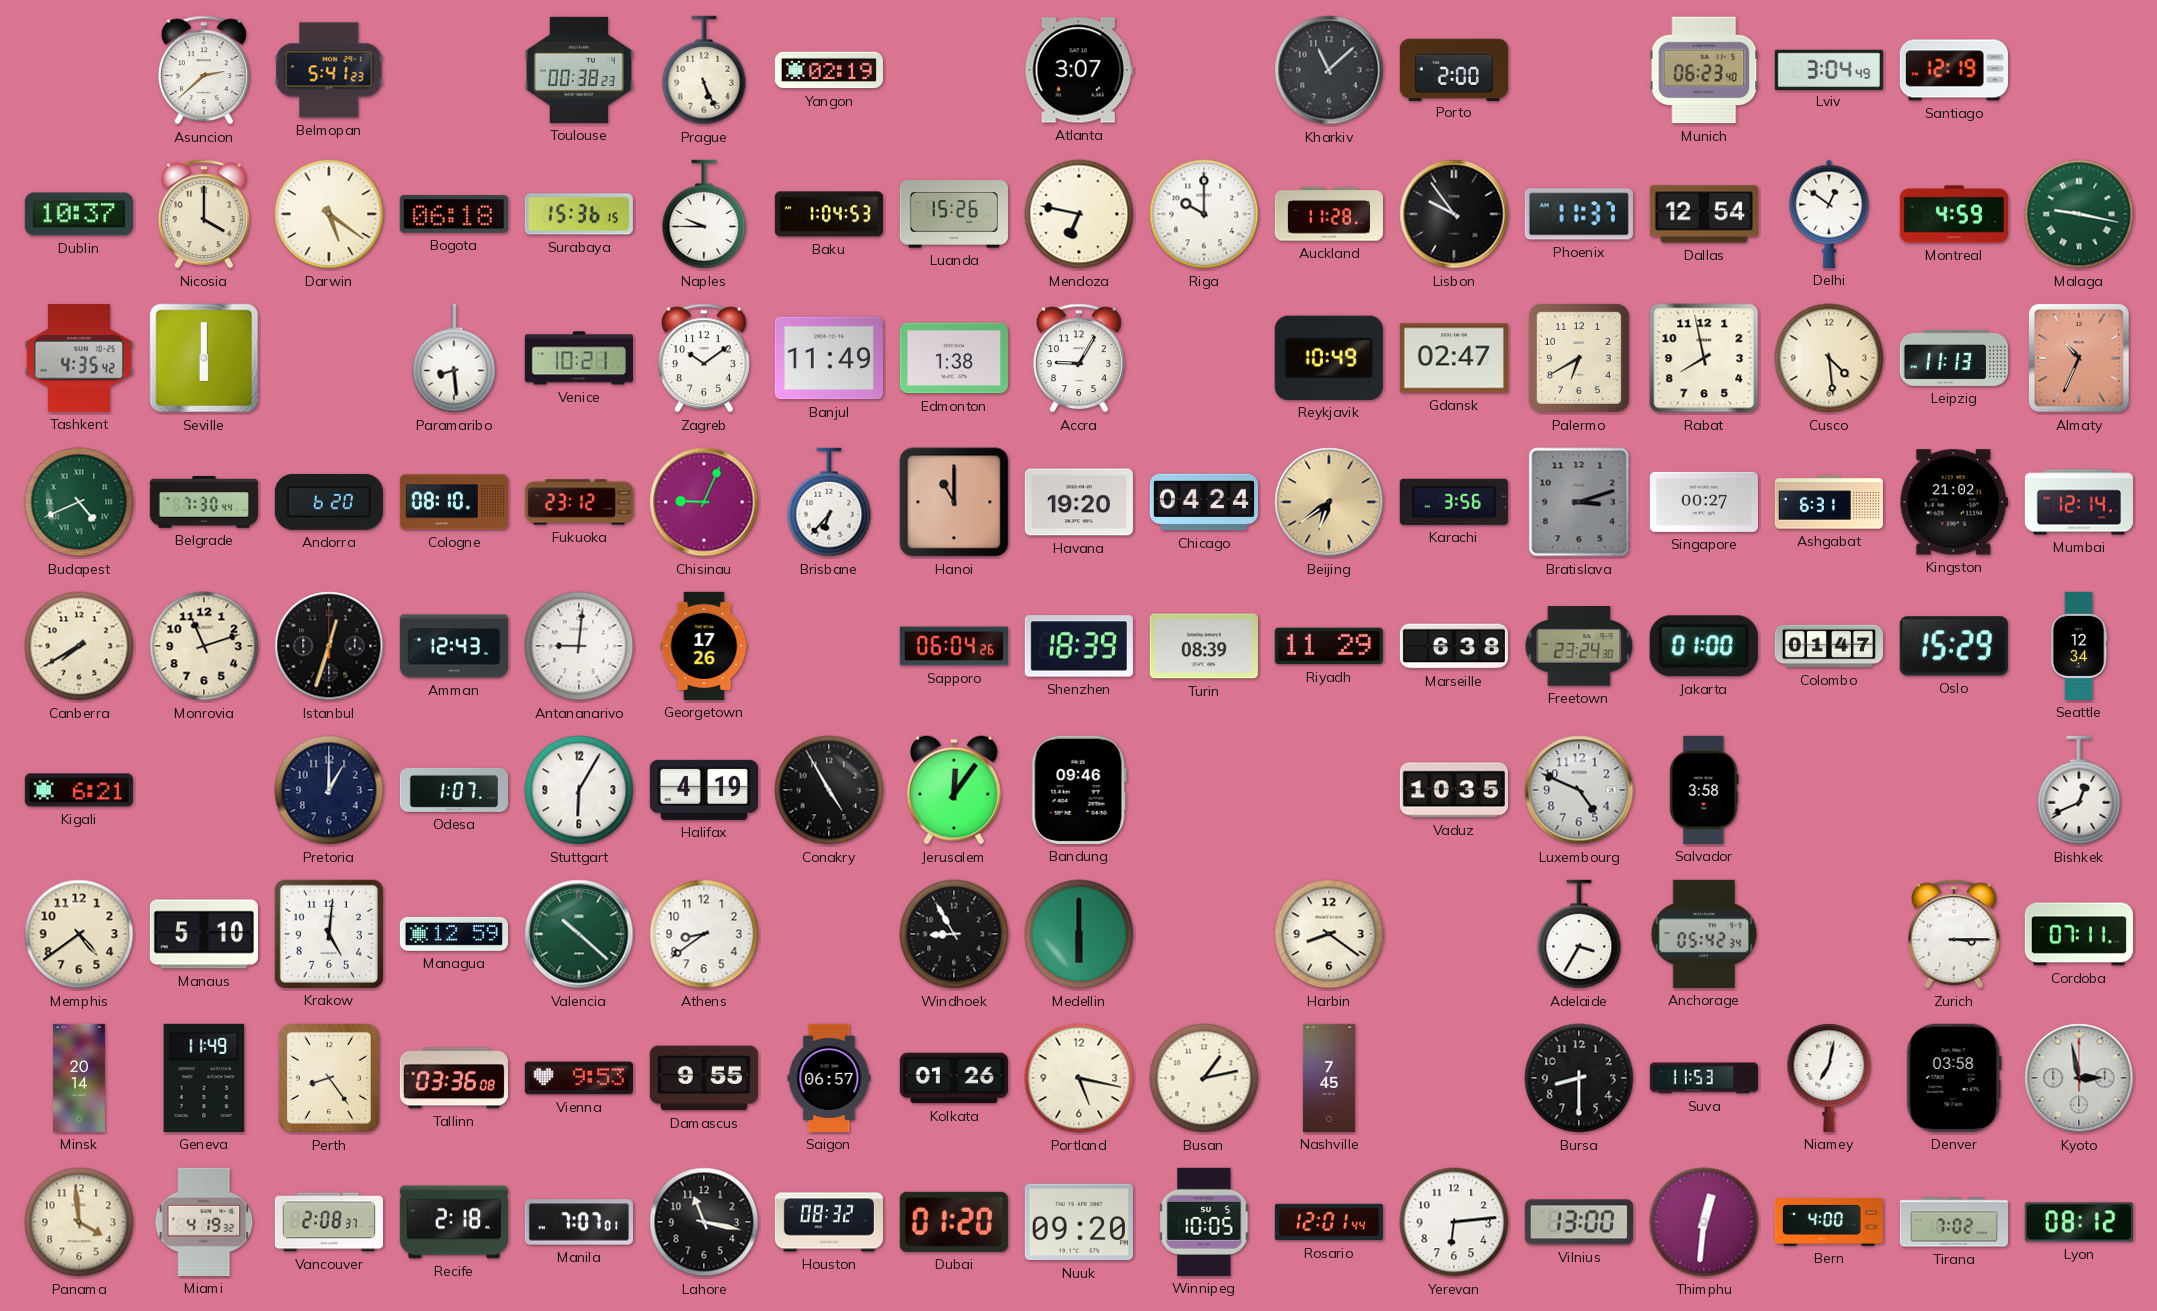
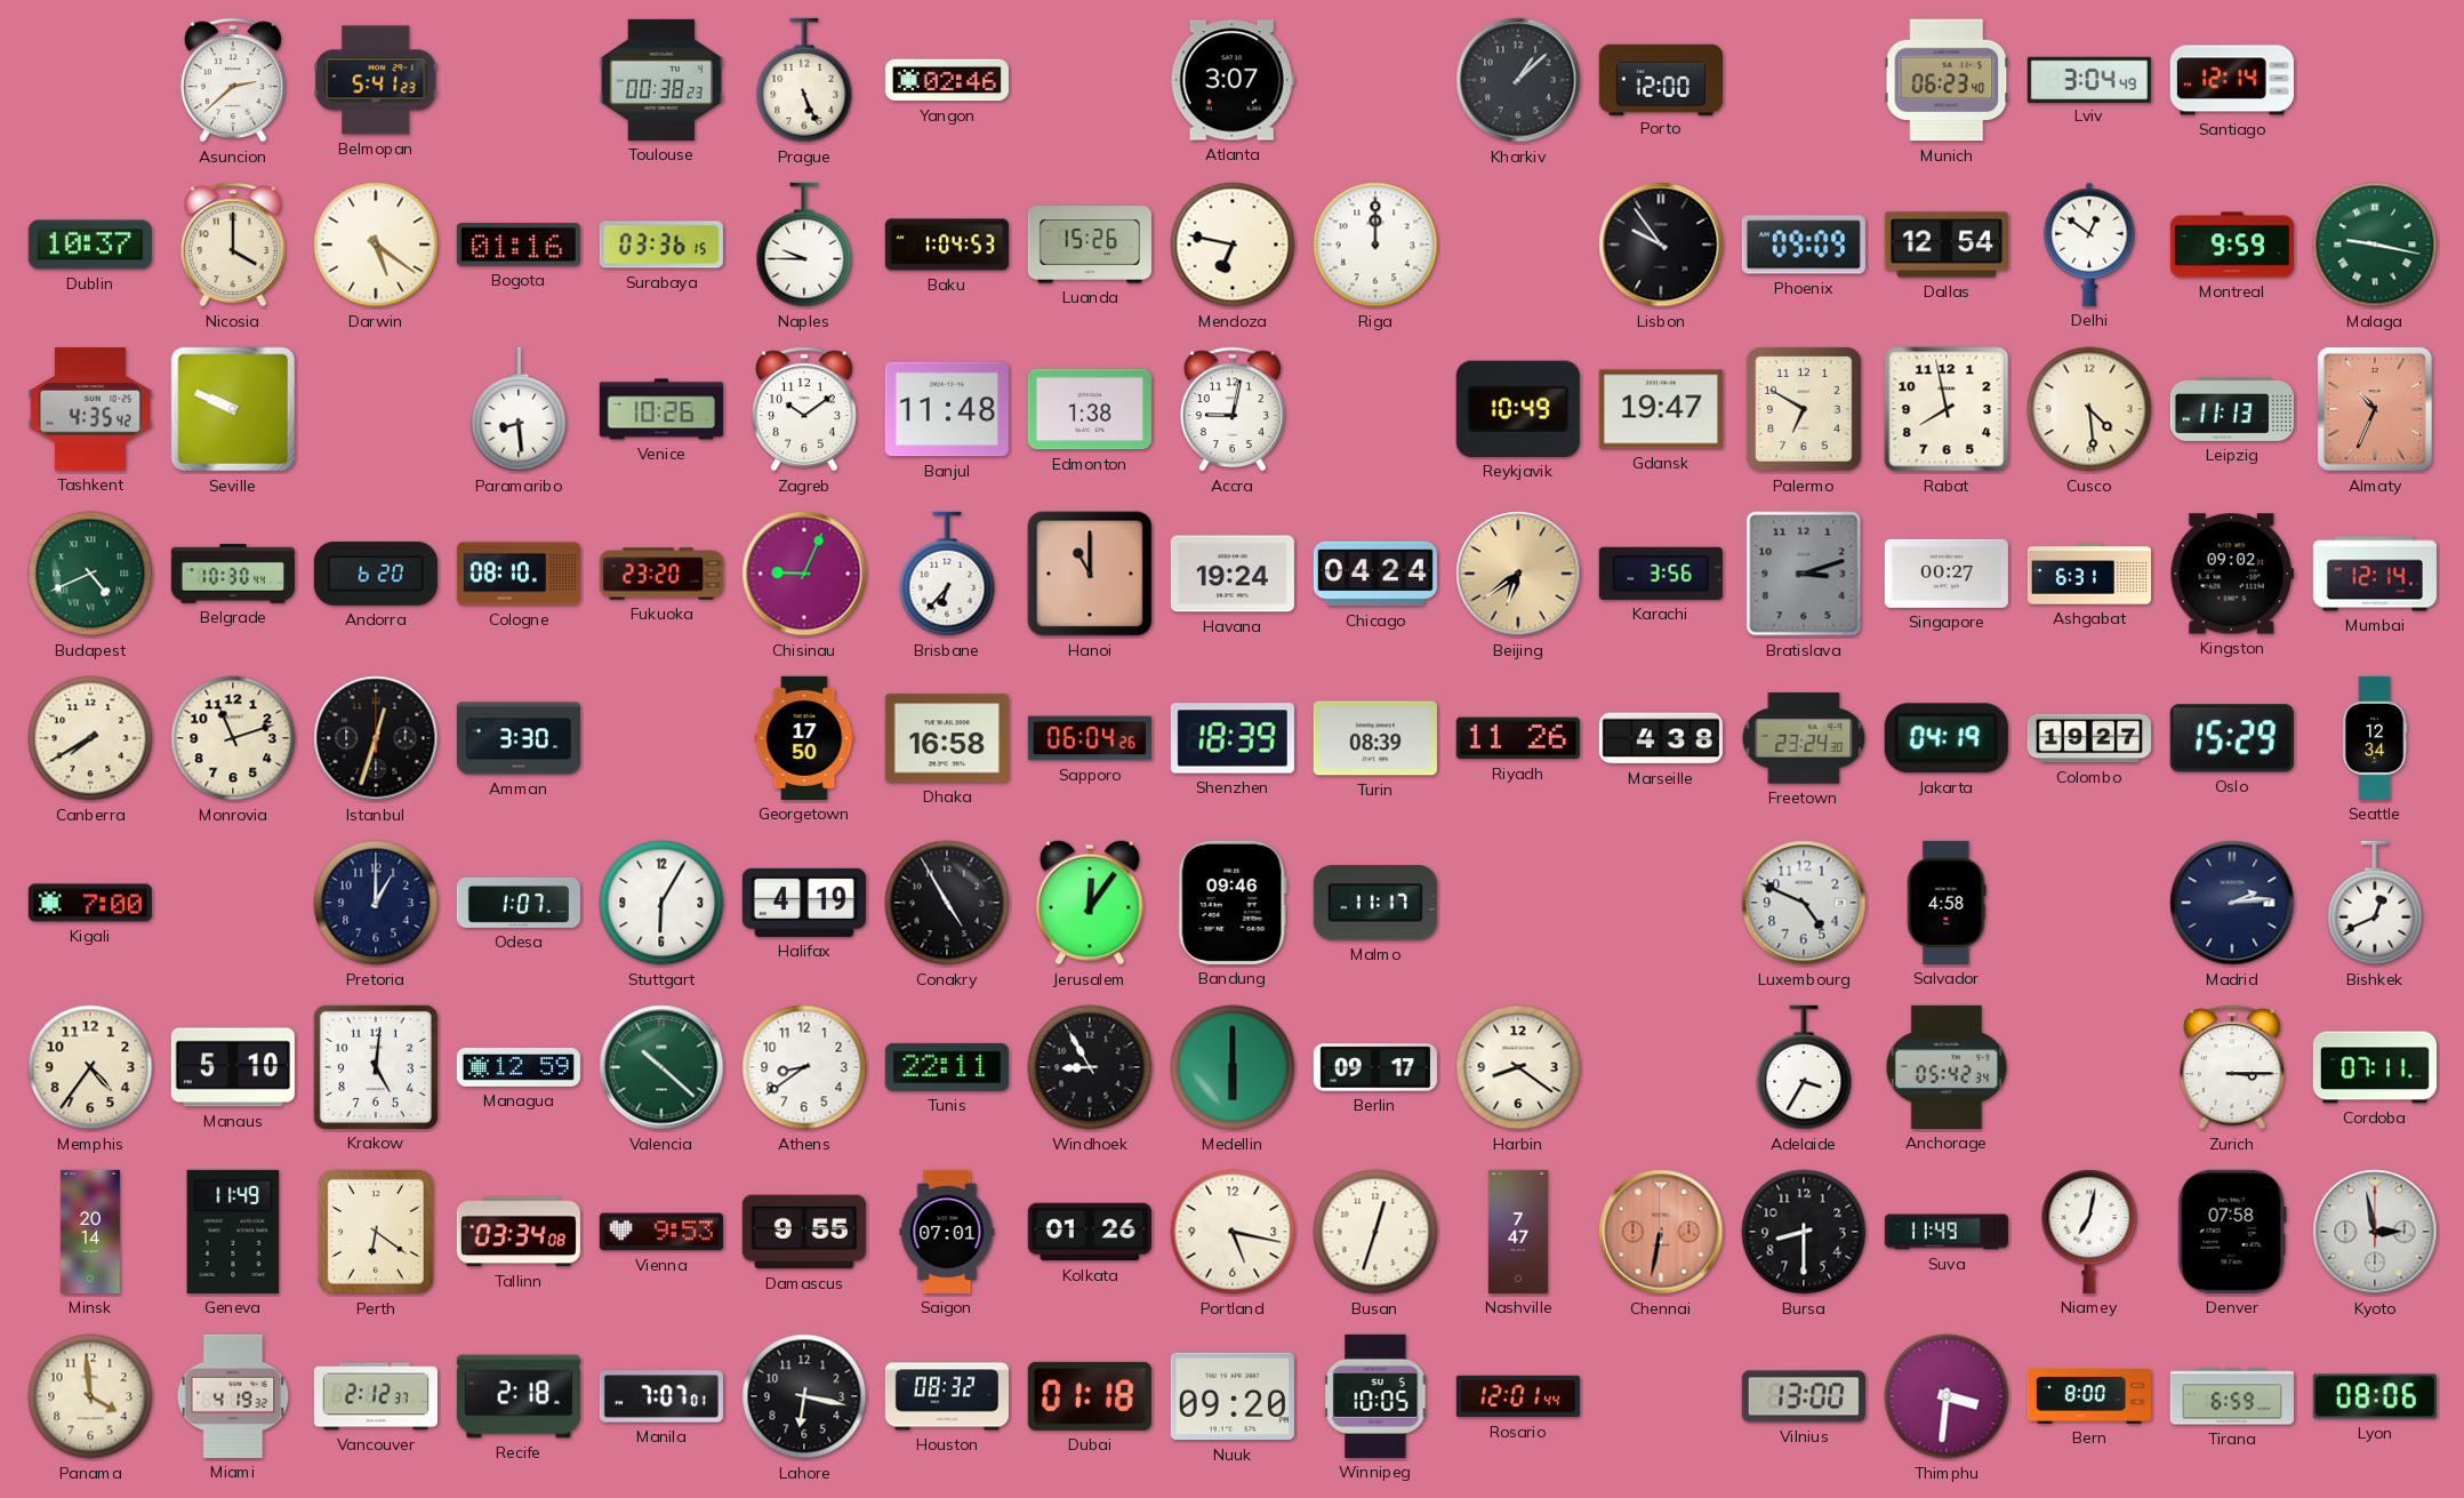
Yangon: 02:19 -> 02:46
Kharkiv: 11:08 -> 1:08
Porto: 2:00 -> 12:00
Santiago: 12:19 -> 12:14
Bogota: 06:18 -> 01:16
Surabaya: 15:36 -> 03:36
Riga: 10:00 -> 12:00
Auckland: 11:28 -> none
Phoenix: 11:37 -> 09:09
Montreal: 4:59 -> 9:59
Seville: 6:00 -> 9:49
Venice: 10:21 -> 10:26
Banjul: 11:49 -> 11:48
Accra: 9:05 -> 9:02
Gdansk: 02:47 -> 19:47
Palermo: 6:40 -> 6:50
Belgrade: 7:30 -> 10:30
Fukuoka: 23:12 -> 23:20
Havana: 19:20 -> 19:24
Kingston: 21:02 -> 09:02
Amman: 12:43 -> 3:30
Antananarivo: 9:01 -> none
Georgetown: 17:26 -> 17:50
Dhaka: none -> 16:58
Riyadh: 11:29 -> 11:26
Marseille: 6:38 -> 4:38
Jakarta: 01:00 -> 04:19
Colombo: 01:47 -> 19:27
Kigali: 6:21 -> 7:00
Malmo: none -> 11:17
Vaduz: 10:35 -> none
Salvador: 3:58 -> 4:58
Madrid: none -> 2:14
Memphis: 4:39 -> 4:36
Tunis: none -> 22:11
Berlin: none -> 09:17
Perth: 8:24 -> 6:21
Tallinn: 03:36 -> 03:34
Saigon: 06:57 -> 07:01
Busan: 1:13 -> 12:33
Nashville: 7:45 -> 7:47
Chennai: none -> 6:32
Suva: 11:53 -> 11:49
Denver: 03:58 -> 07:58
Vancouver: 2:08 -> 2:12
Lahore: 11:17 -> 6:17
Dubai: 01:20 -> 01:18
Yerevan: 6:14 -> none
Thimphu: 12:31 -> 3:31
Bern: 4:00 -> 8:00
Tirana: 7:02 -> 6:59
Lyon: 08:12 -> 08:06
